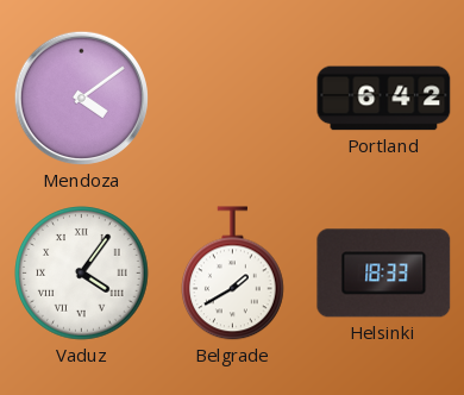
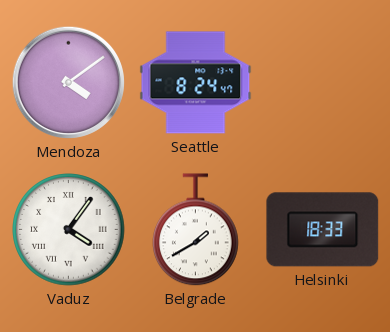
Seattle: none -> 8:24
Portland: 6:42 -> none
